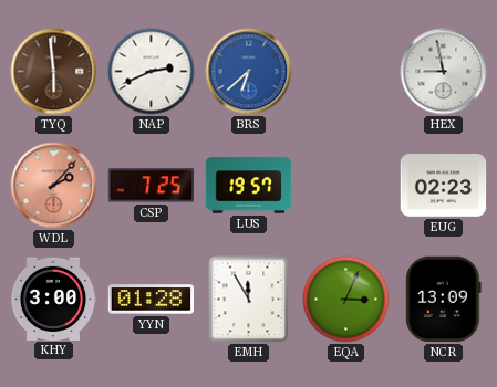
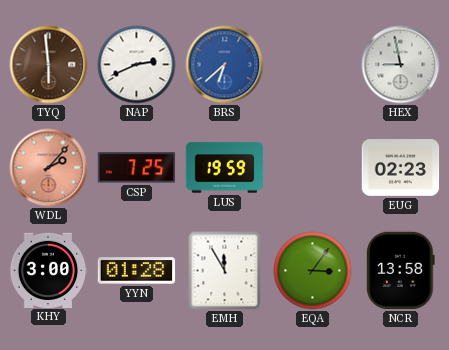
LUS: 19:57 -> 19:59
EQA: 3:04 -> 3:06
NCR: 13:09 -> 13:58
